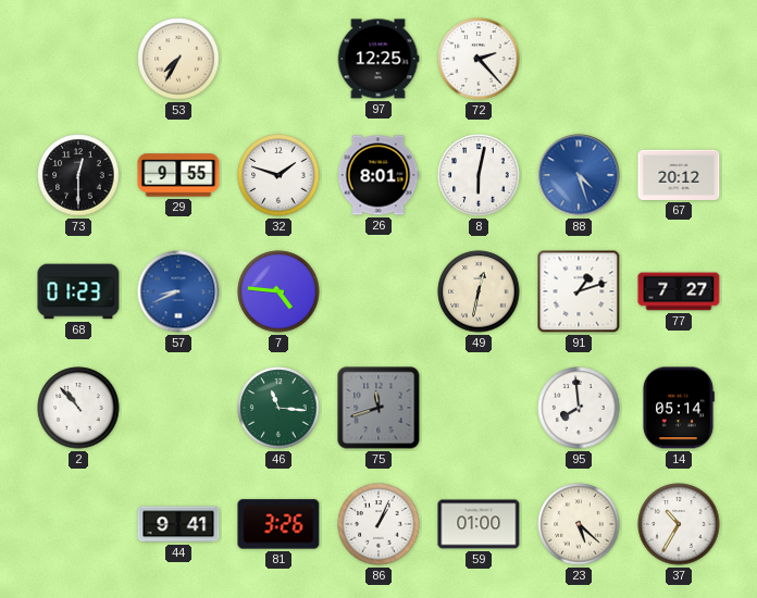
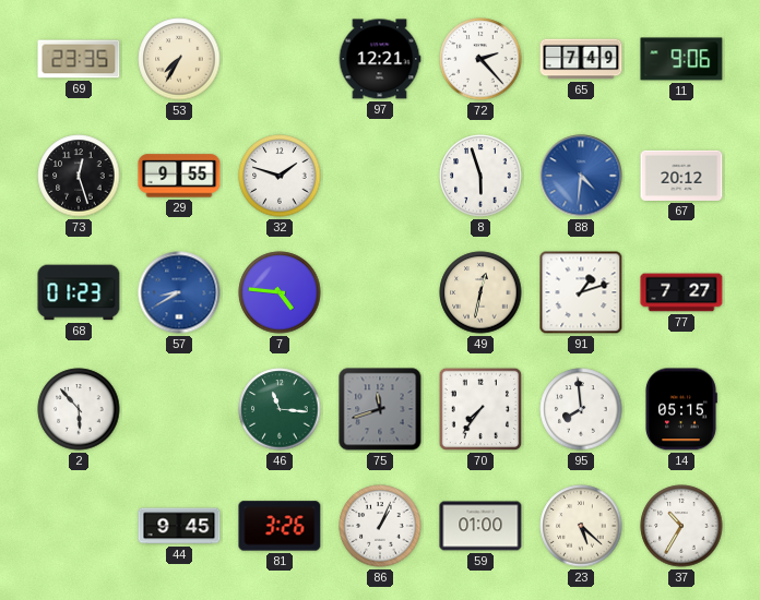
69: none -> 23:35
97: 12:25 -> 12:21
65: none -> 7:49
11: none -> 9:06
73: 12:30 -> 12:27
26: 8:01 -> none
8: 6:02 -> 5:57
88: 4:27 -> 4:31
57: 8:41 -> 8:40
2: 10:53 -> 5:53
70: none -> 7:36
14: 05:14 -> 05:15
44: 9:41 -> 9:45
